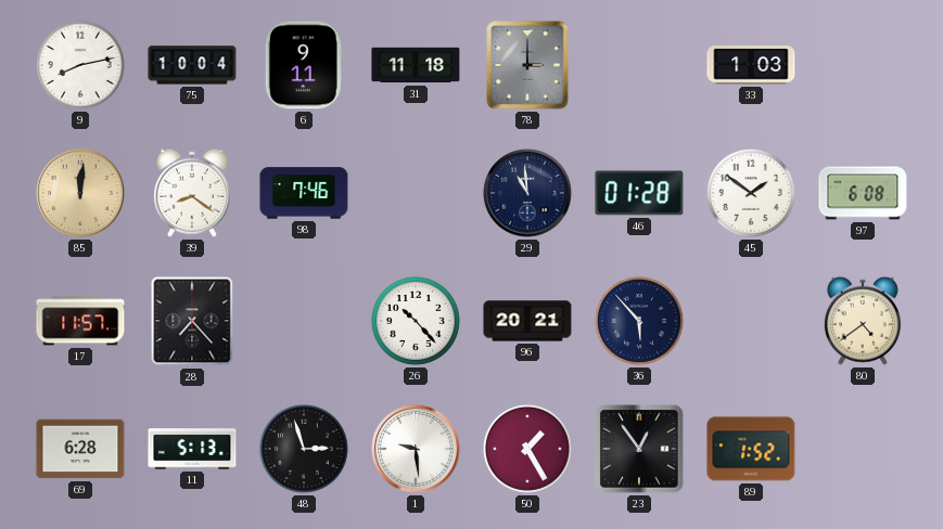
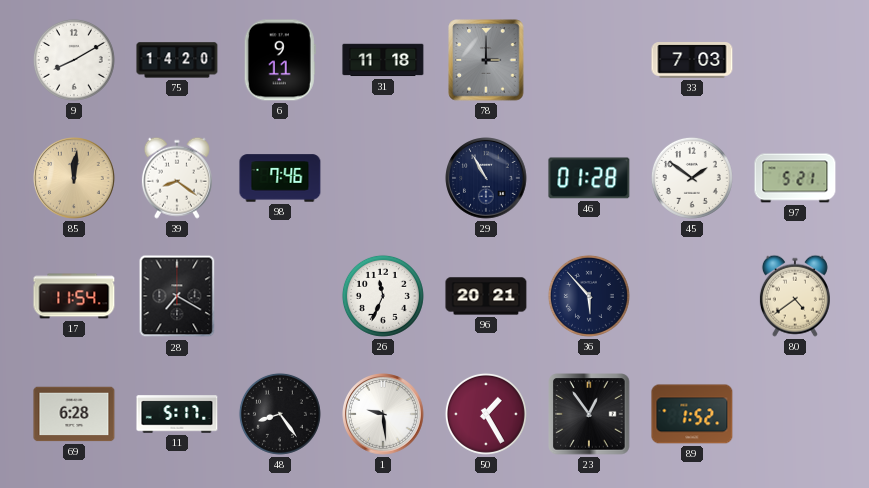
9: 8:13 -> 8:10
75: 10:04 -> 14:20
33: 1:03 -> 7:03
29: 10:59 -> 10:55
97: 6:08 -> 5:21
17: 11:57 -> 11:54
28: 7:23 -> 7:20
26: 10:23 -> 11:34
11: 5:13 -> 5:17
48: 2:57 -> 8:24
